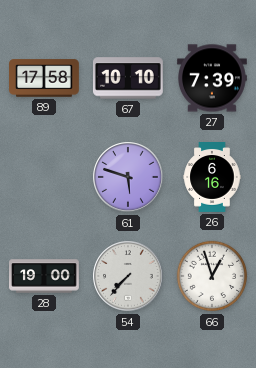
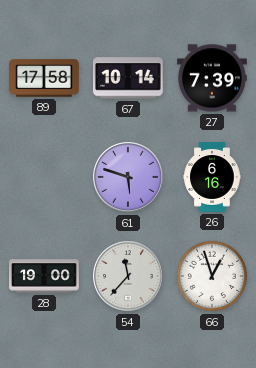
67: 10:10 -> 10:14
54: 7:37 -> 11:37
